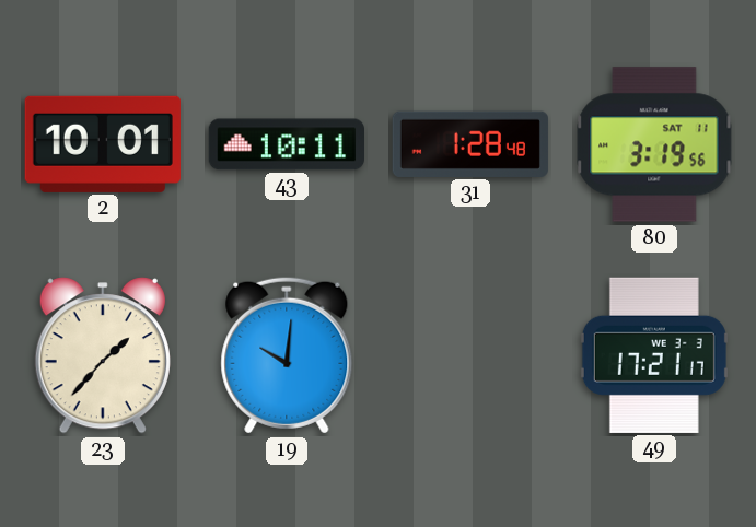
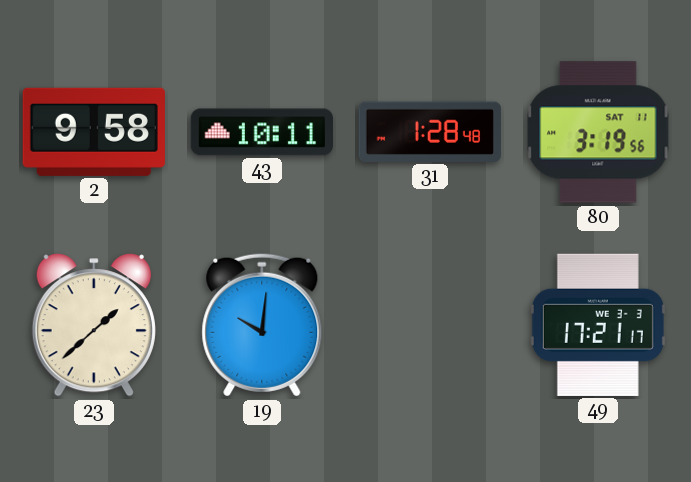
2: 10:01 -> 9:58
23: 1:37 -> 1:38
